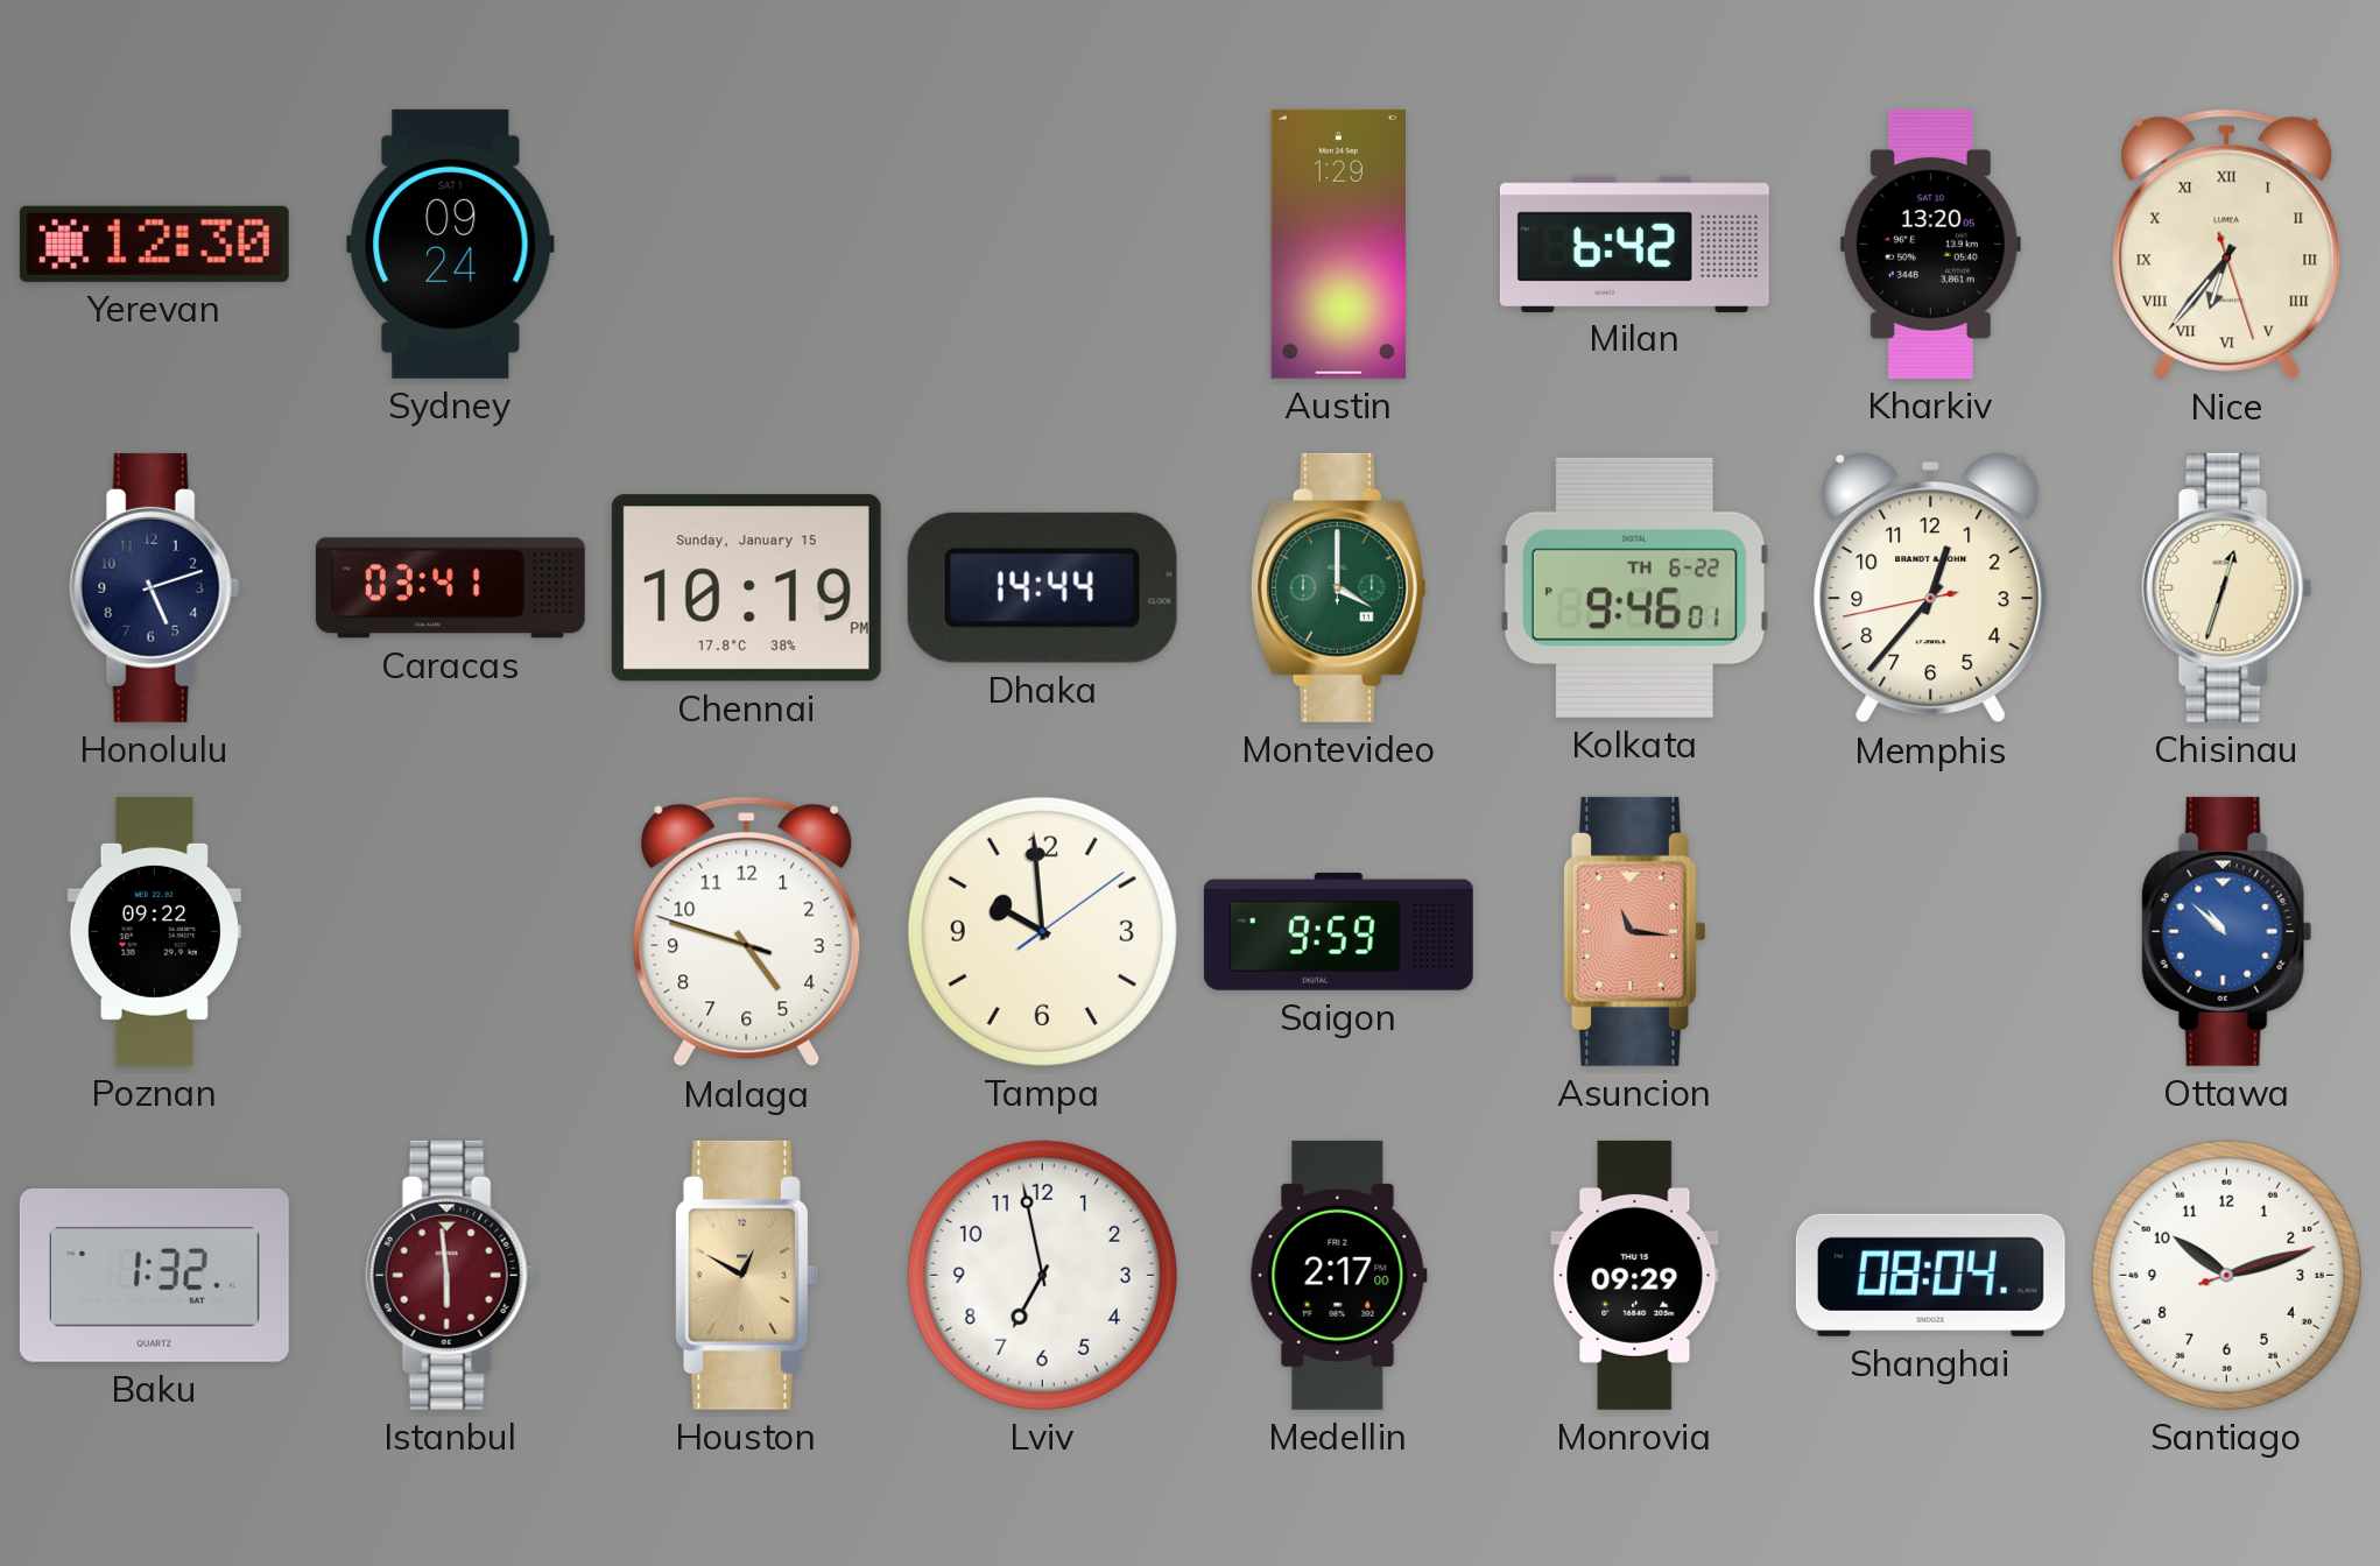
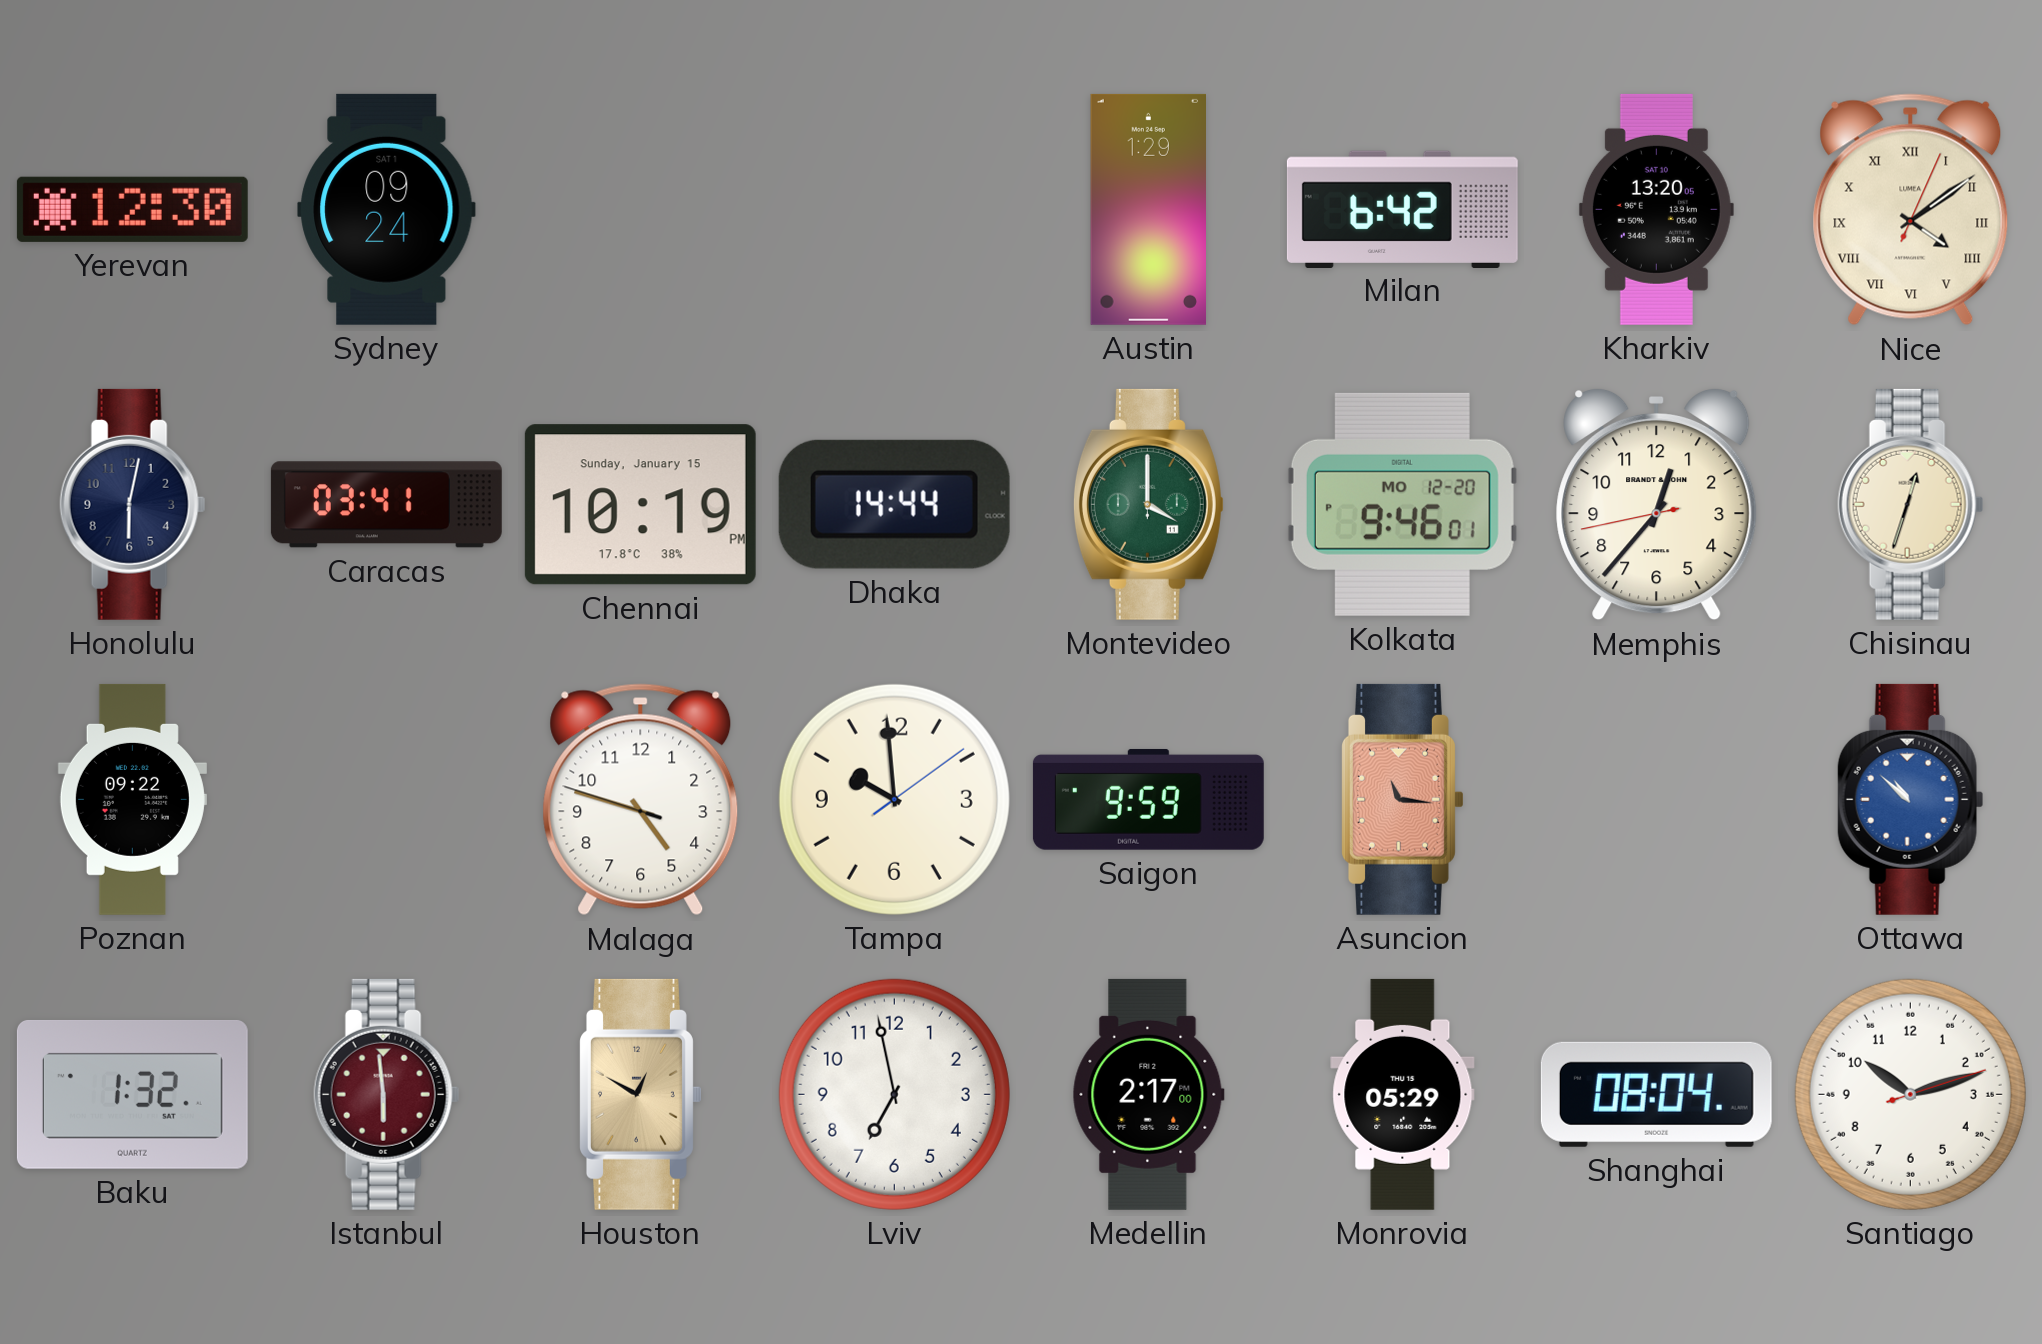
Nice: 6:36 -> 4:09
Honolulu: 5:12 -> 6:02
Kolkata date: TH 6-22 -> MO 12-20
Monrovia: 09:29 -> 05:29
